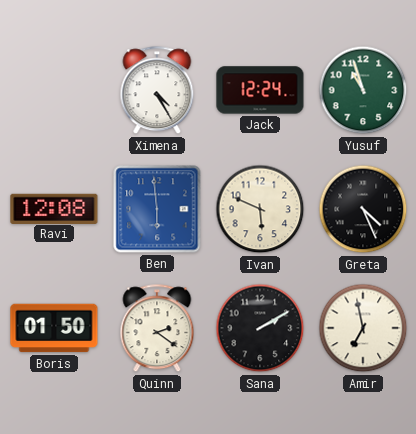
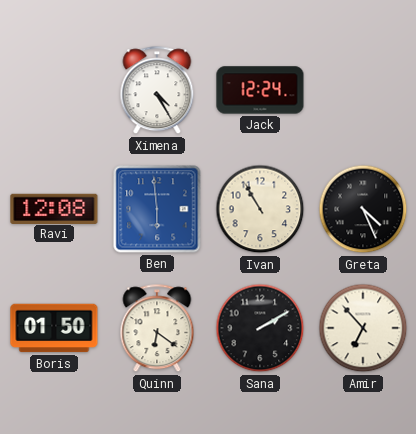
Yusuf: 10:57 -> none
Ivan: 5:49 -> 10:55
Quinn: 2:21 -> 6:21
Amir: 6:58 -> 6:53
